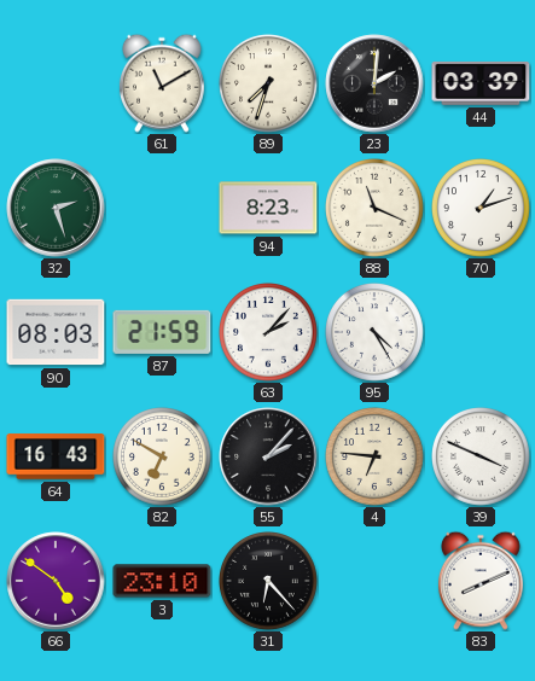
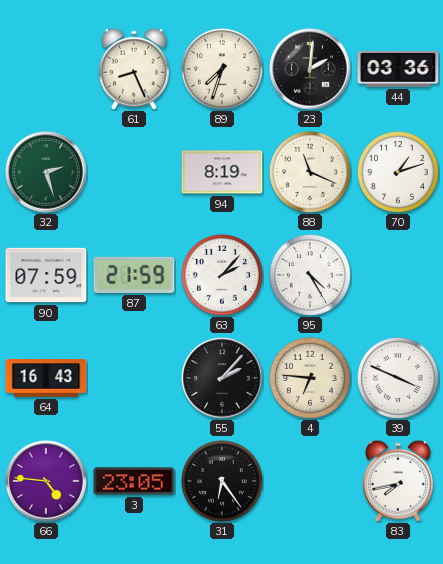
61: 11:10 -> 8:26
44: 03:39 -> 03:36
94: 8:23 -> 8:19
90: 08:03 -> 07:59
82: 6:50 -> none
66: 4:51 -> 4:46
3: 23:10 -> 23:05
31: 6:23 -> 6:24
83: 8:11 -> 7:43
